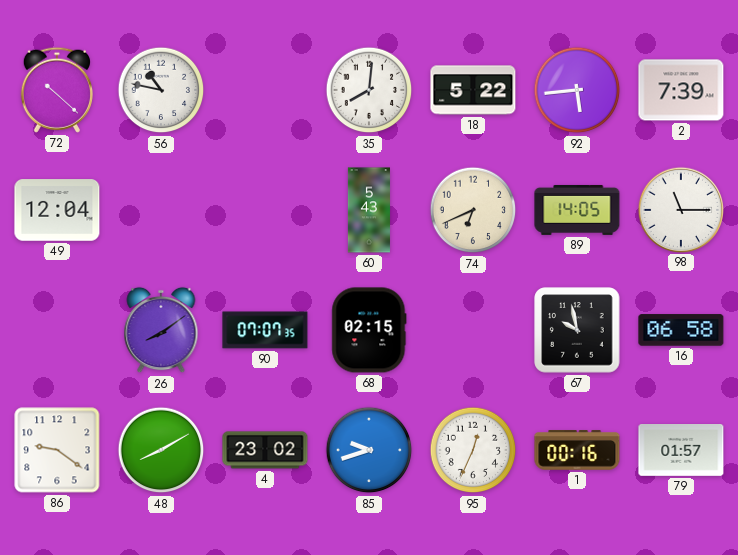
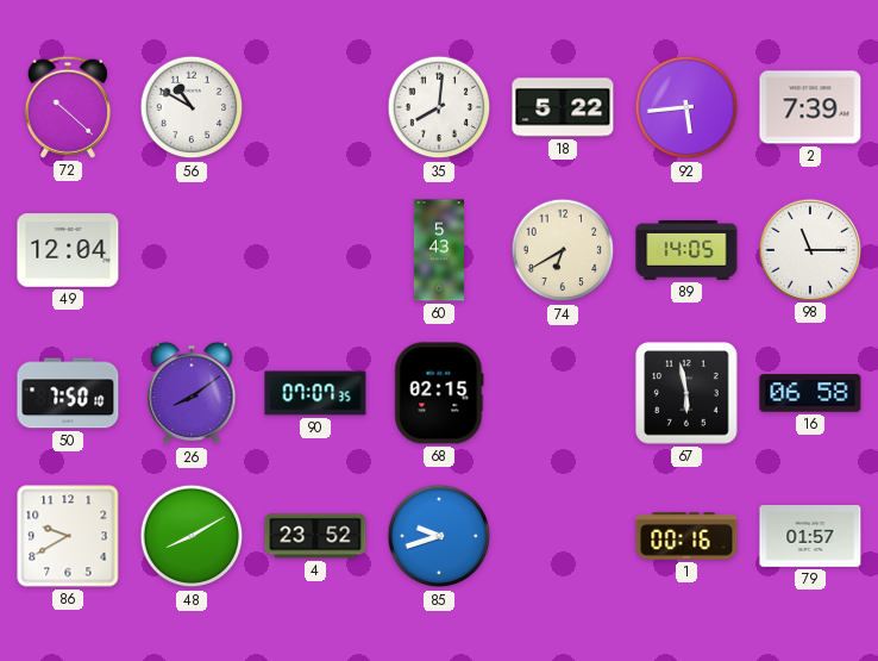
56: 10:47 -> 10:50
74: 6:41 -> 6:40
50: none -> 7:50
67: 9:58 -> 5:58
86: 9:21 -> 9:40
4: 23:02 -> 23:52
95: 12:34 -> none
